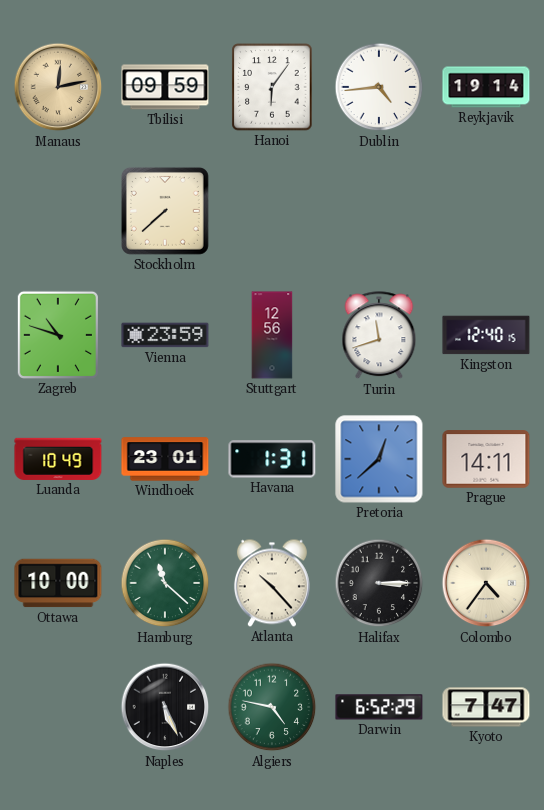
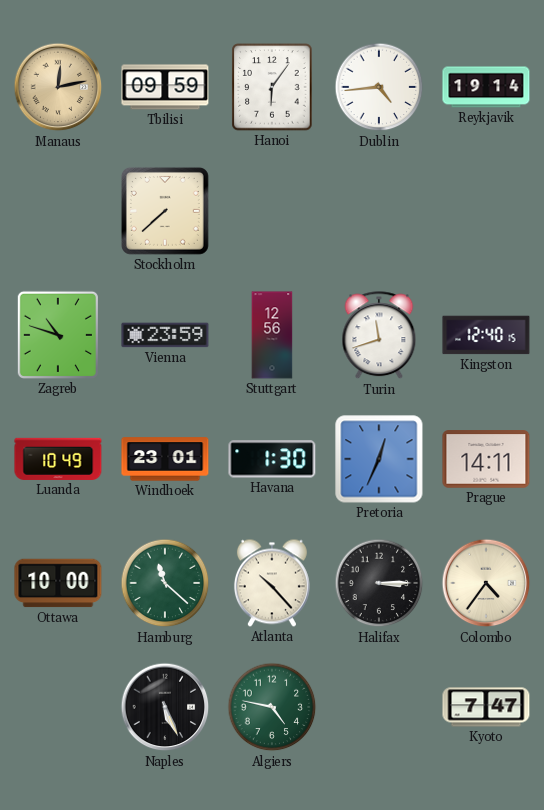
Havana: 1:31 -> 1:30
Pretoria: 12:38 -> 12:34
Darwin: 6:52 -> none
